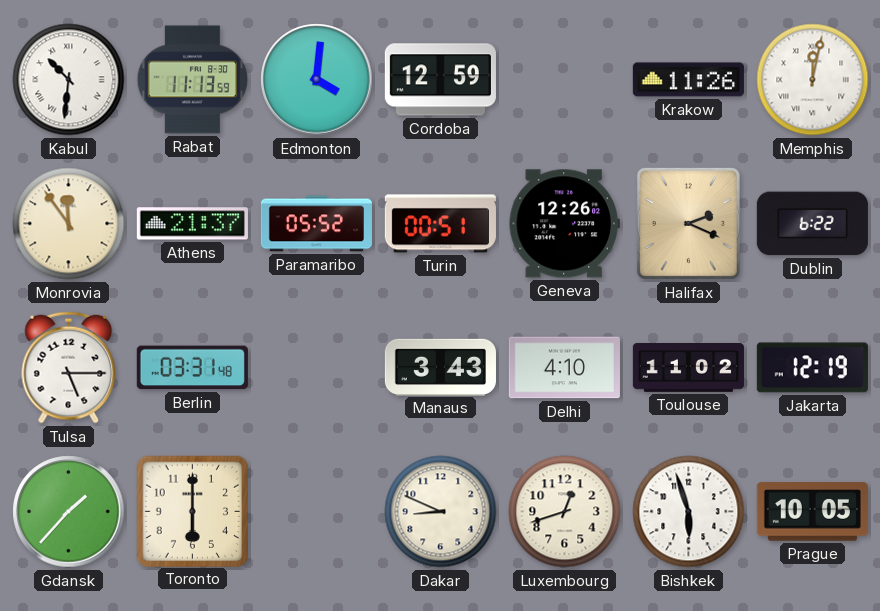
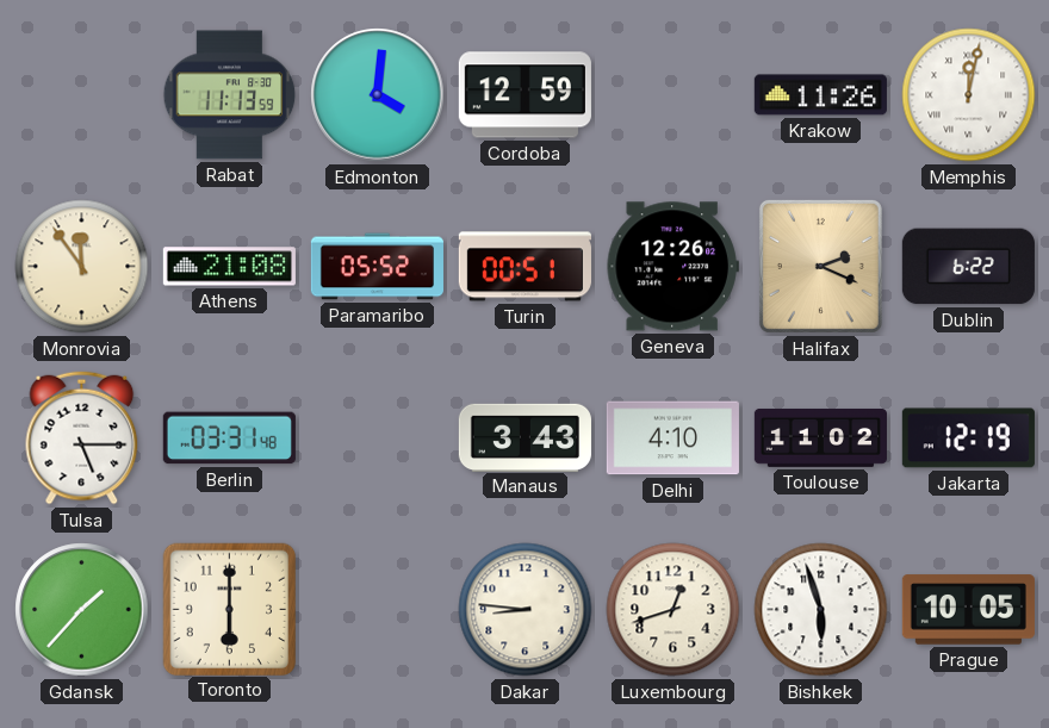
Kabul: 10:31 -> none
Athens: 21:37 -> 21:08
Dakar: 8:49 -> 8:46
